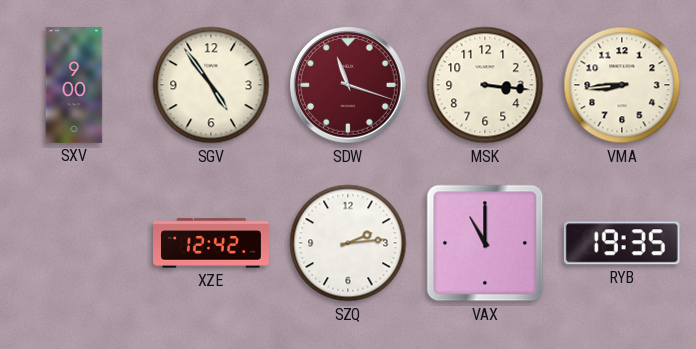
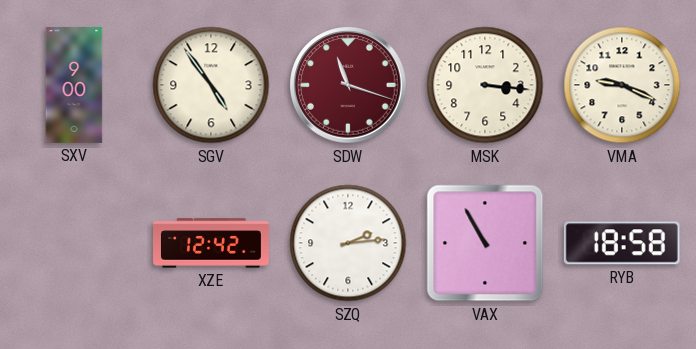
VMA: 8:44 -> 9:19
VAX: 11:00 -> 10:55
RYB: 19:35 -> 18:58
